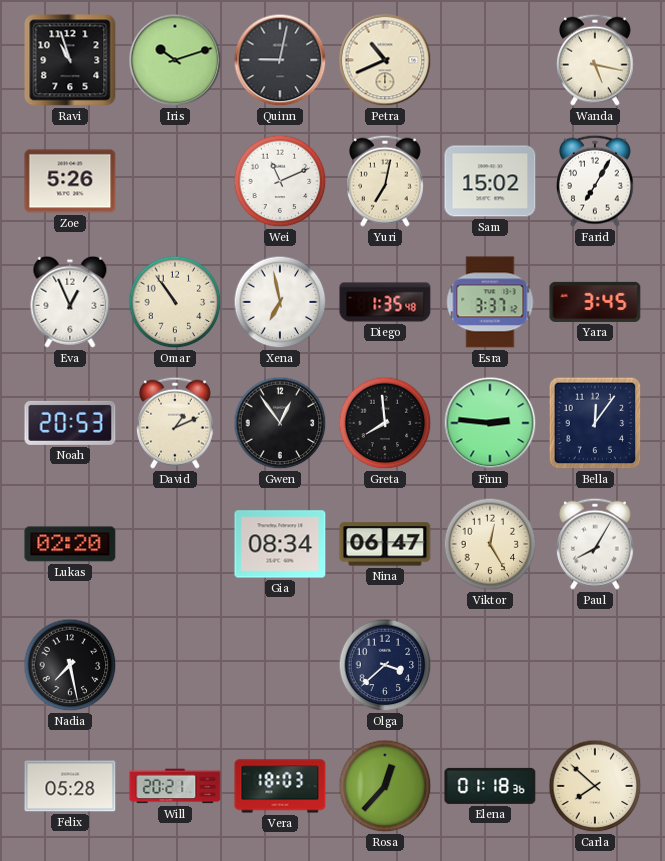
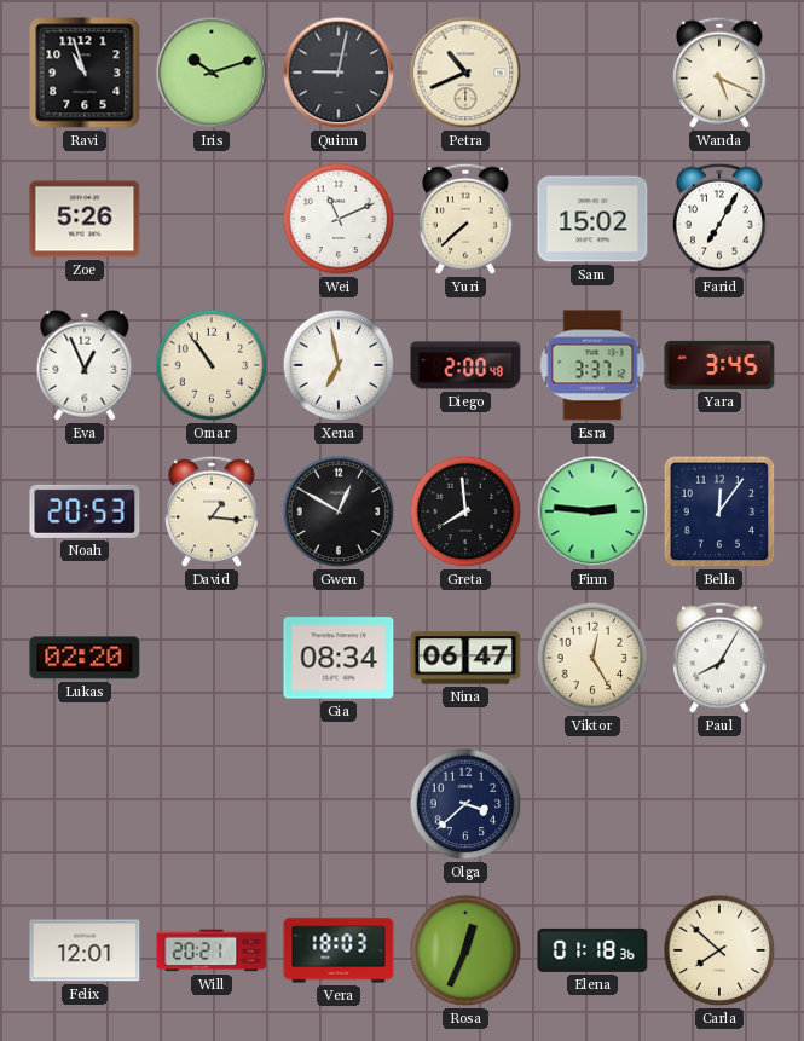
Wanda: 5:17 -> 5:19
Yuri: 7:02 -> 7:38
Diego: 1:35 -> 2:00
David: 1:11 -> 1:16
Gwen: 12:54 -> 12:50
Nadia: 7:28 -> none
Felix: 05:28 -> 12:01
Rosa: 12:37 -> 12:34
